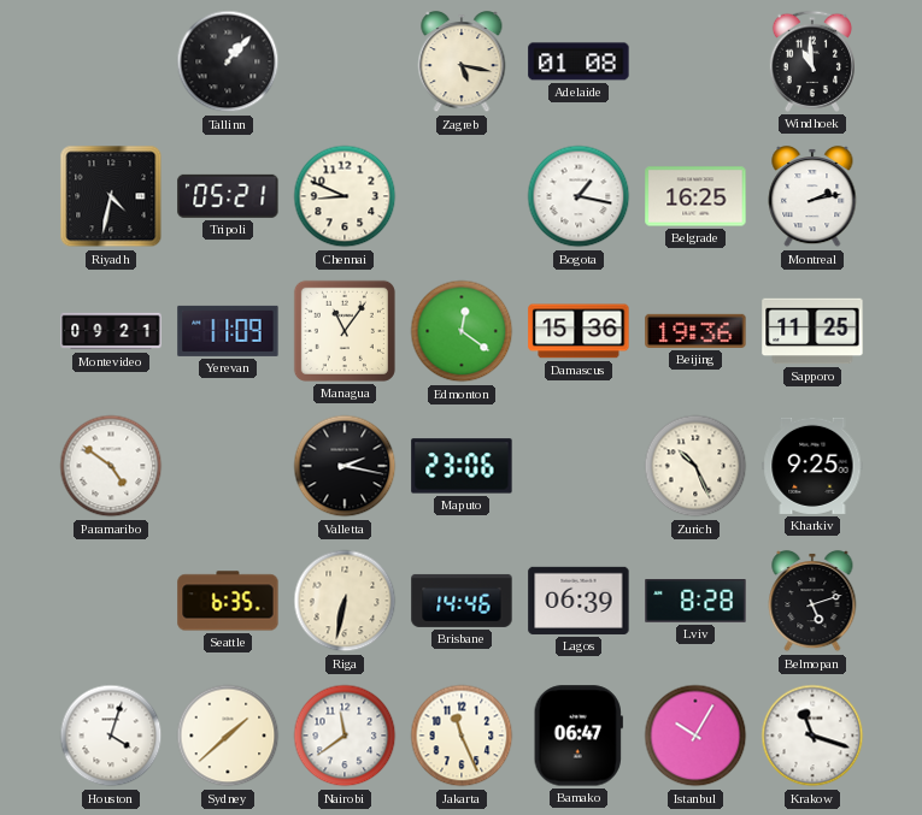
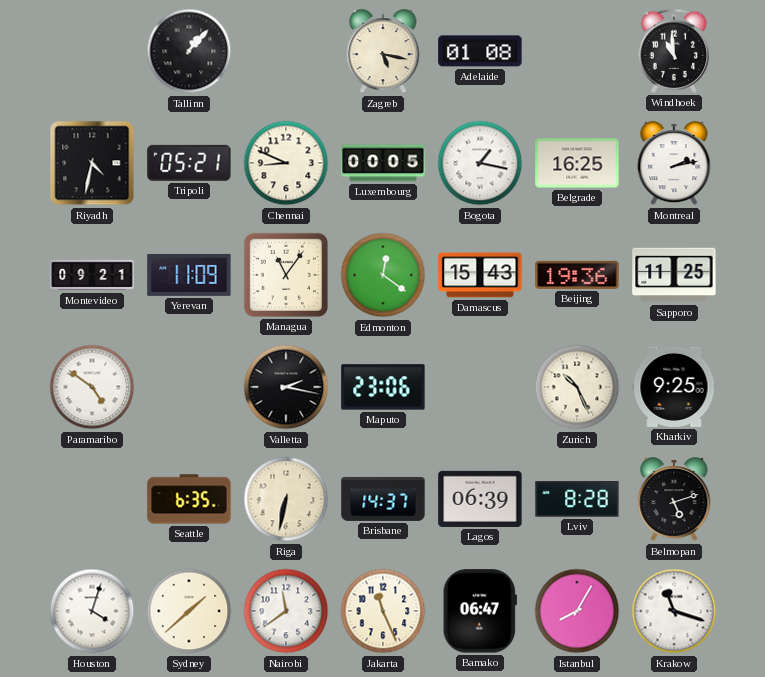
Luxembourg: none -> 00:05
Damascus: 15:36 -> 15:43
Brisbane: 14:46 -> 14:37
Istanbul: 10:05 -> 8:05
